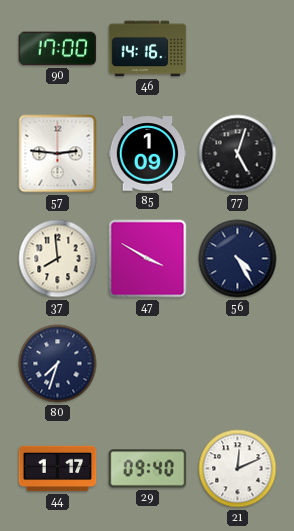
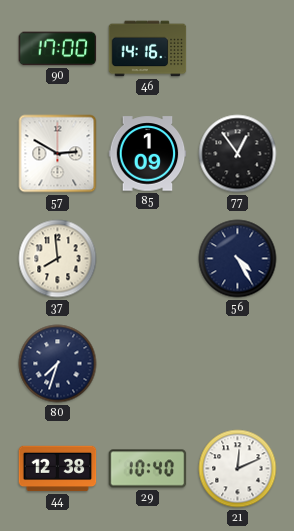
57: 2:46 -> 2:50
77: 5:03 -> 12:54
47: 3:50 -> none
44: 1:17 -> 12:38
29: 09:40 -> 10:40
